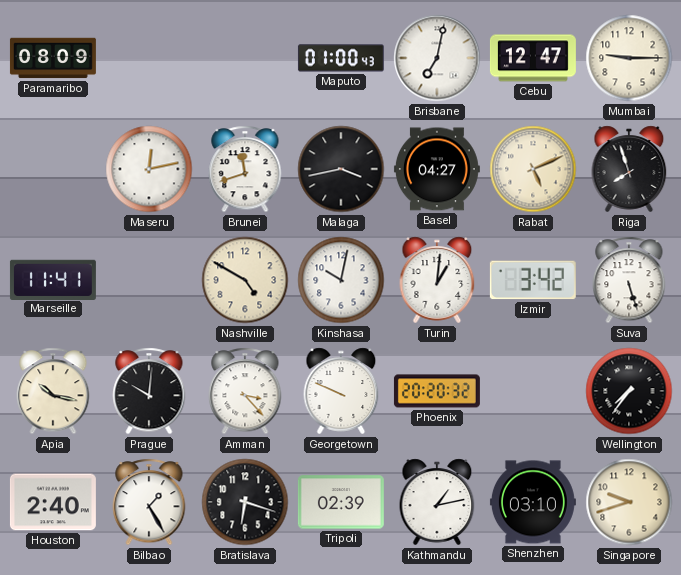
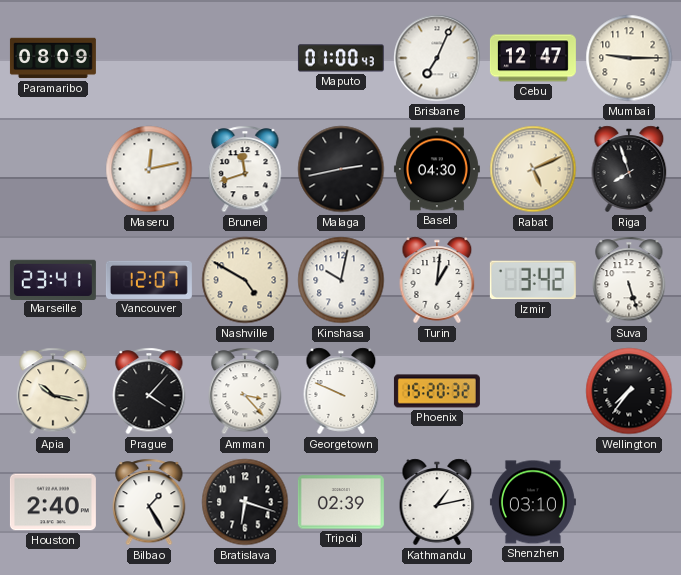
Brisbane: 7:02 -> 7:04
Malaga: 3:43 -> 2:43
Basel: 04:27 -> 04:30
Marseille: 11:41 -> 23:41
Vancouver: none -> 12:07
Prague: 10:01 -> 4:07
Phoenix: 20:20 -> 15:20
Singapore: 9:42 -> none
